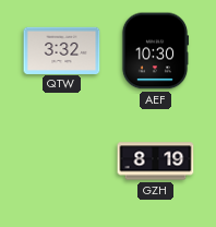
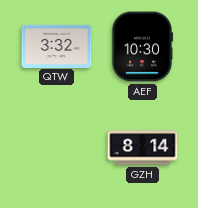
GZH: 8:19 -> 8:14
